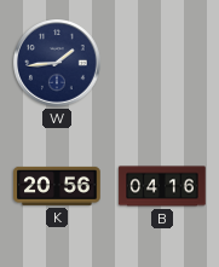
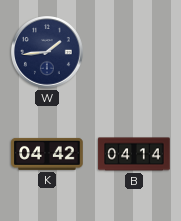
K: 20:56 -> 04:42
B: 04:16 -> 04:14
